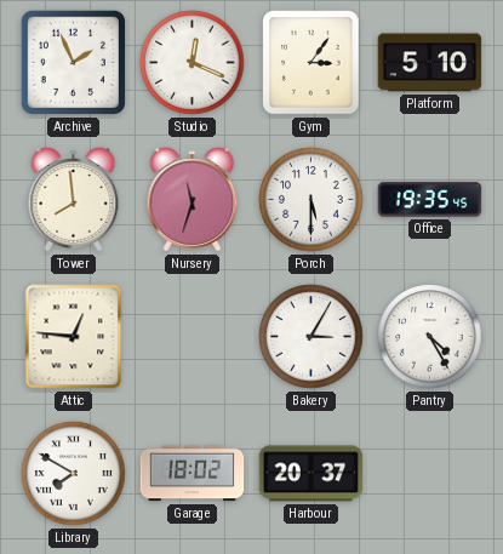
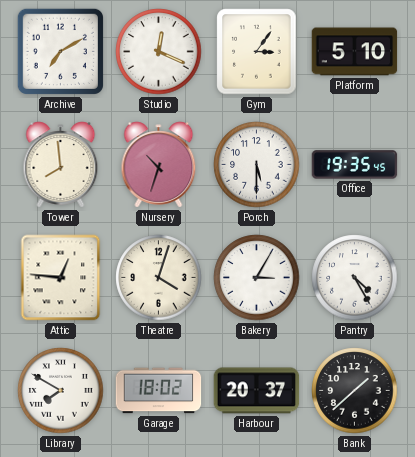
Archive: 1:56 -> 7:10
Nursery: 11:33 -> 10:33
Theatre: none -> 4:03
Bank: none -> 1:38
